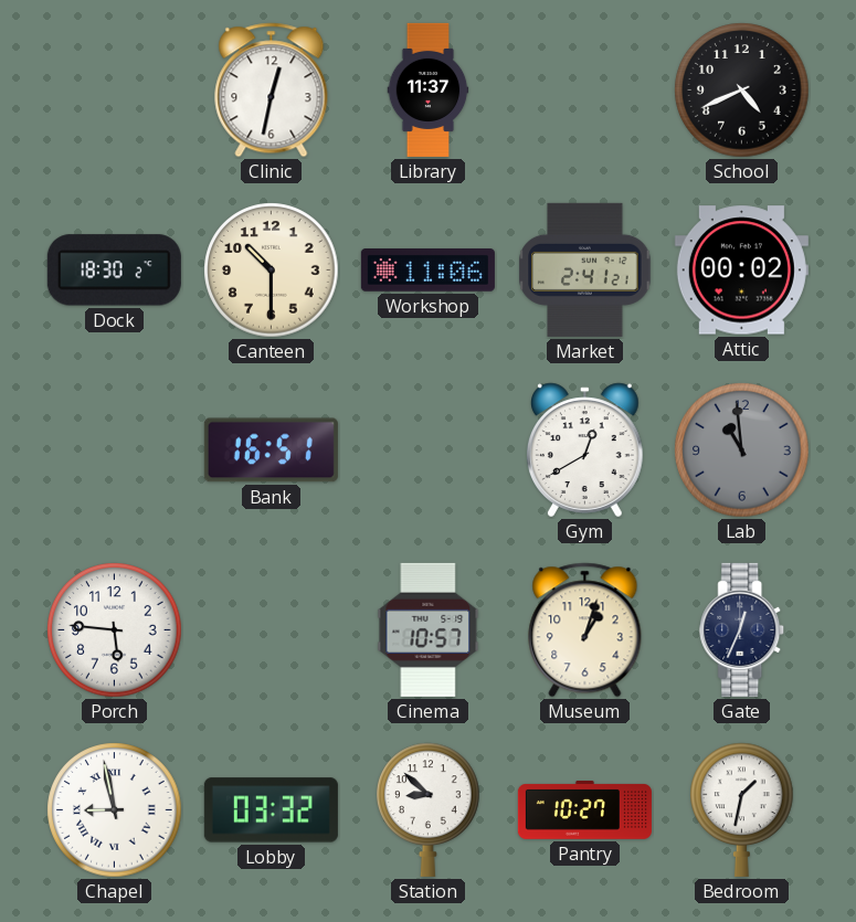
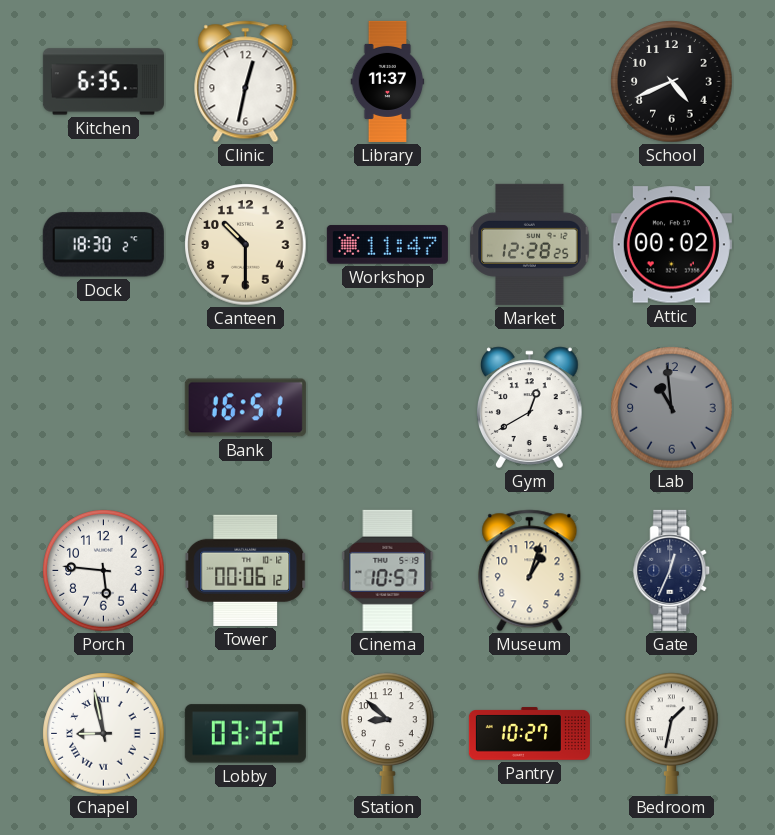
Kitchen: none -> 6:35
Workshop: 11:06 -> 11:47
Market: 2:41 -> 12:28
Tower: none -> 00:06
